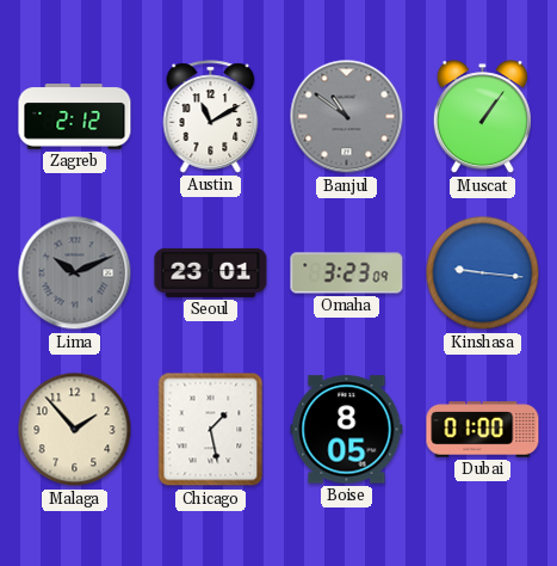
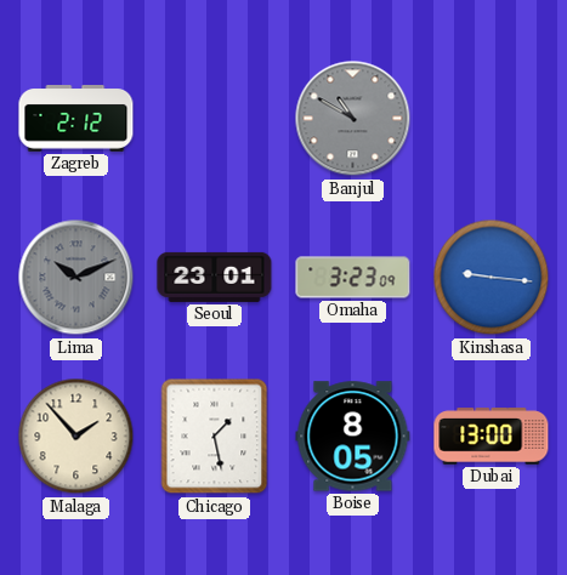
Austin: 11:10 -> none
Banjul: 10:51 -> 10:50
Muscat: 1:06 -> none
Dubai: 01:00 -> 13:00
